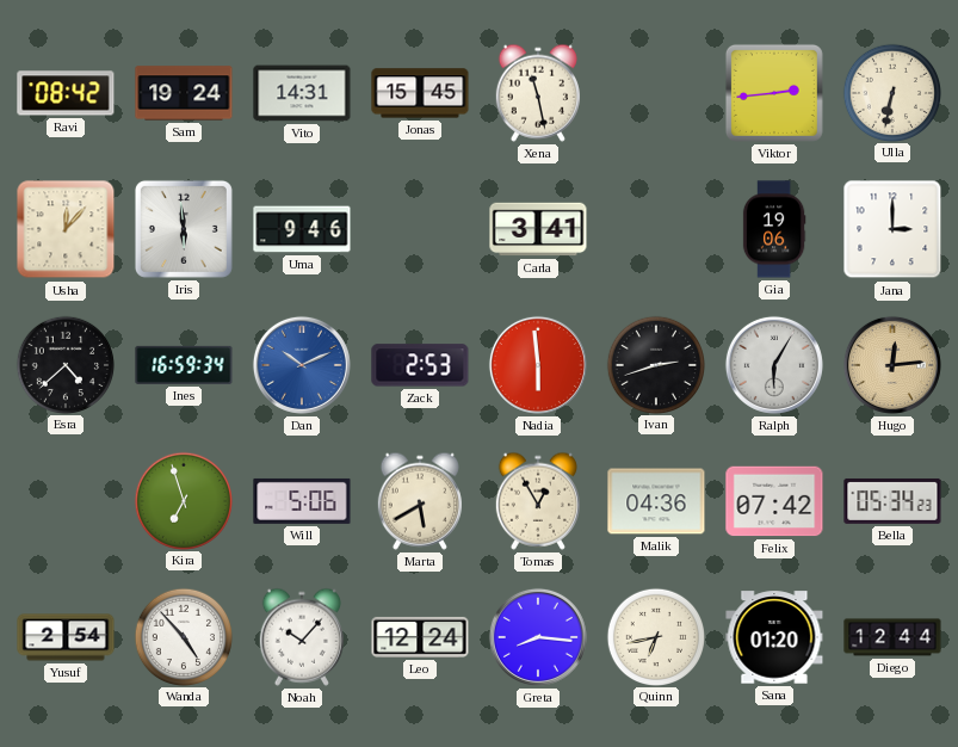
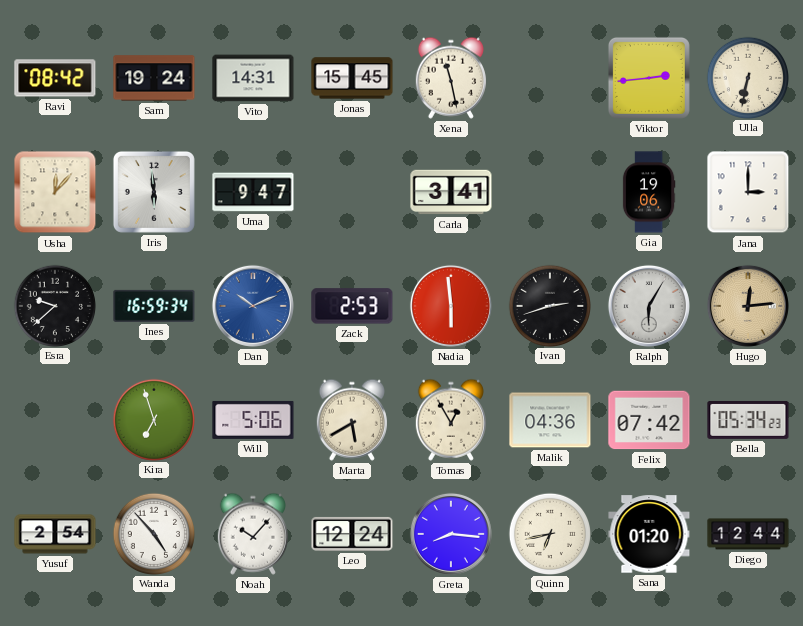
Uma: 9:46 -> 9:47
Esra: 4:38 -> 9:38
